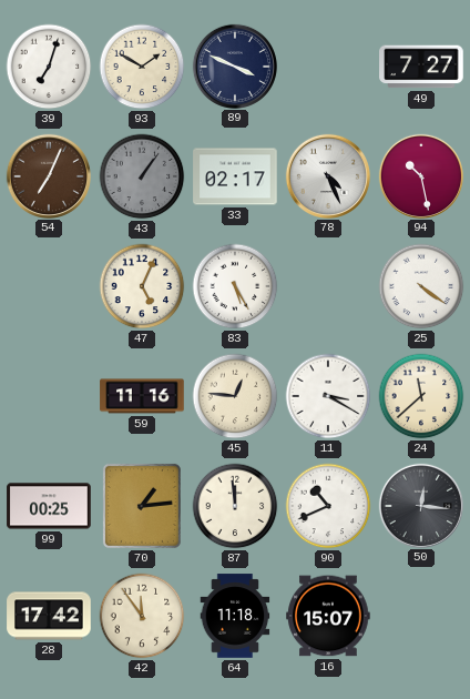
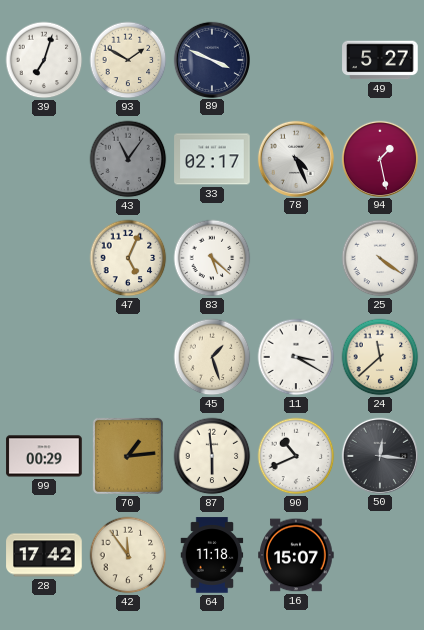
49: 7:27 -> 5:27
54: 7:04 -> none
43: 1:06 -> 11:06
94: 10:28 -> 1:28
83: 5:25 -> 5:22
59: 11:16 -> none
45: 12:46 -> 1:27
99: 00:25 -> 00:29
87: 11:59 -> 5:59
